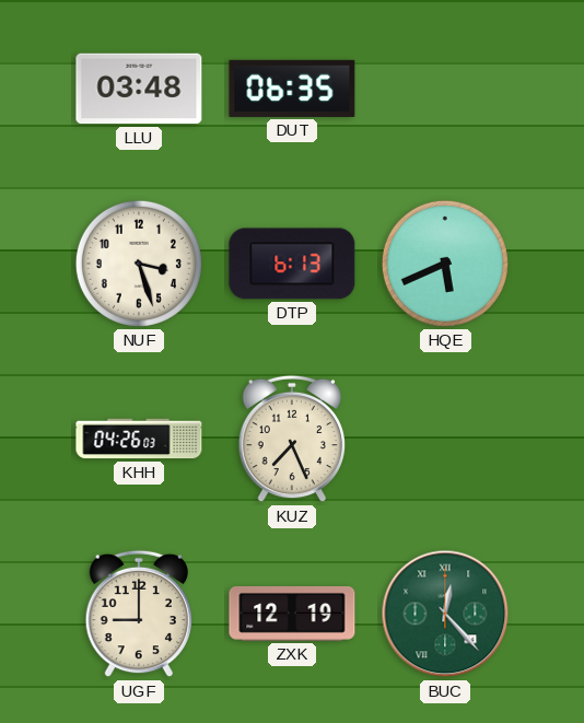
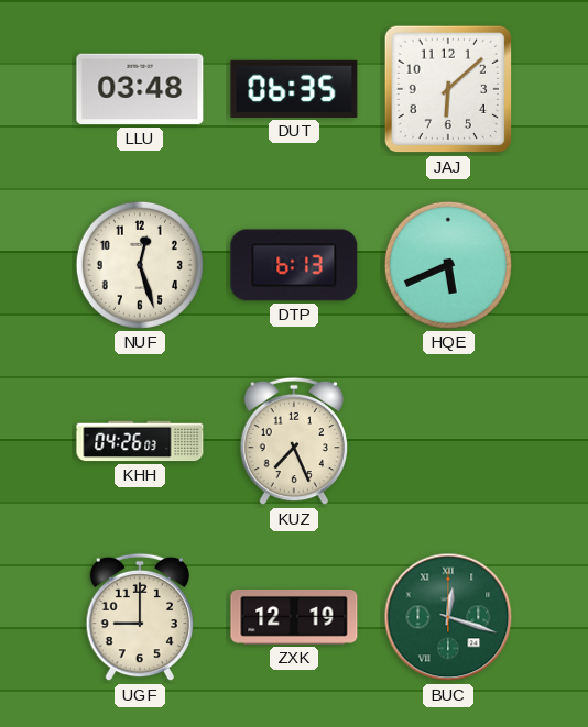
JAJ: none -> 6:08
NUF: 3:27 -> 12:27
BUC: 12:23 -> 12:18
